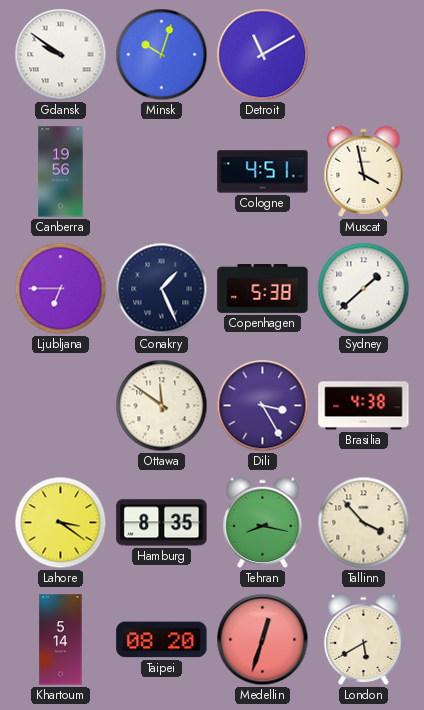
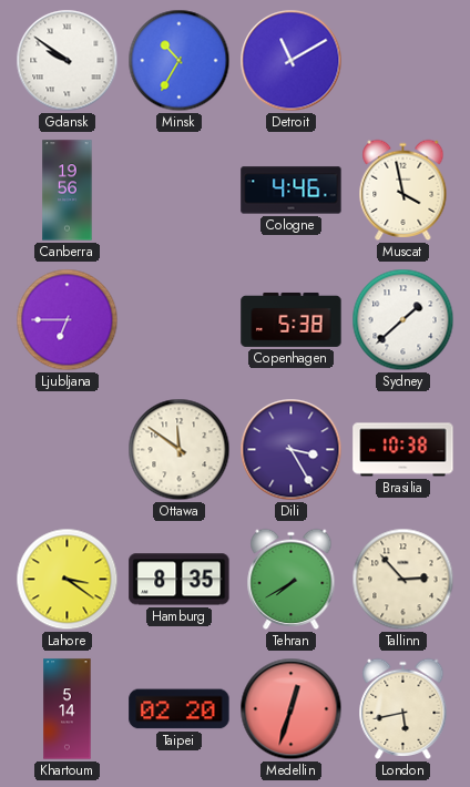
Minsk: 10:03 -> 10:35
Cologne: 4:51 -> 4:46
Conakry: 1:26 -> none
Brasilia: 4:38 -> 10:38
Tehran: 8:17 -> 7:40
Tallinn: 3:53 -> 2:53
Taipei: 08:20 -> 02:20
London: 5:40 -> 5:43
